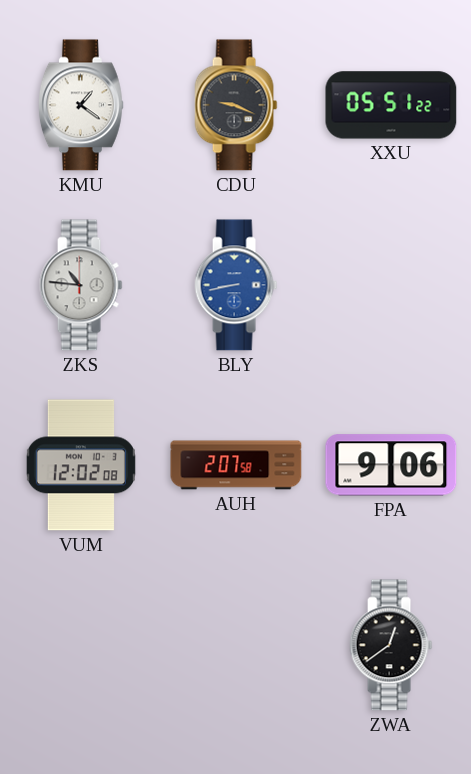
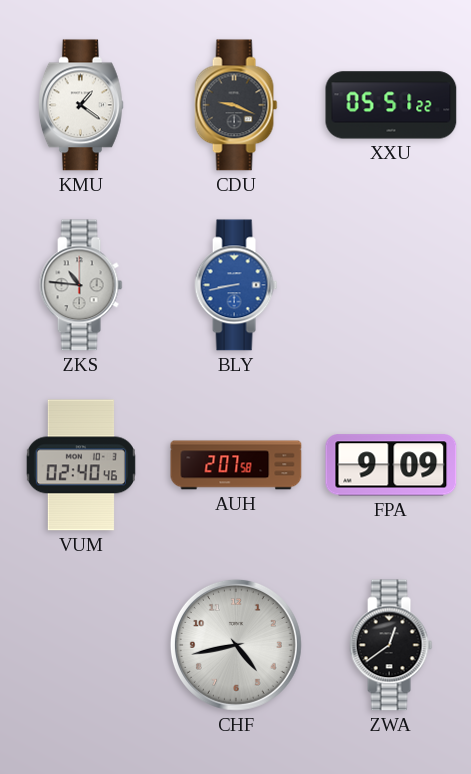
VUM: 12:02 -> 02:40
FPA: 9:06 -> 9:09
CHF: none -> 4:43
